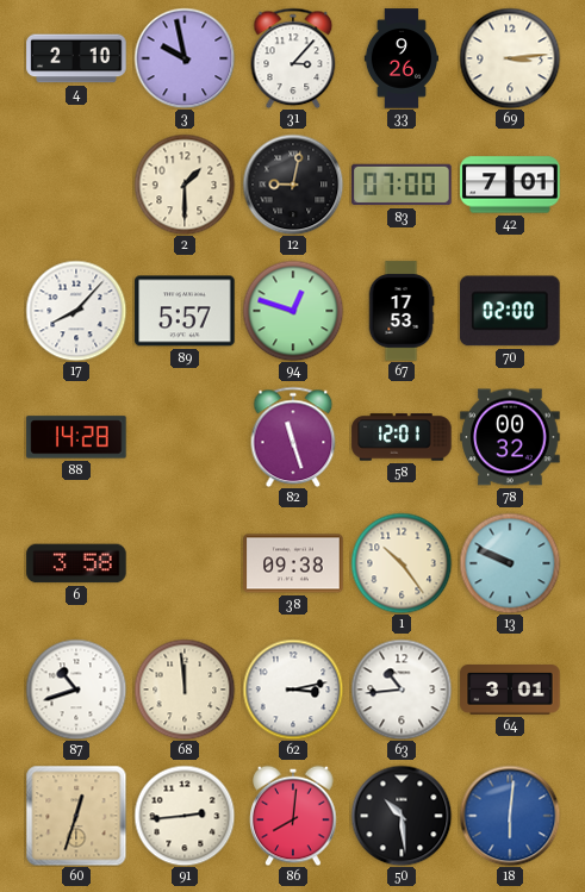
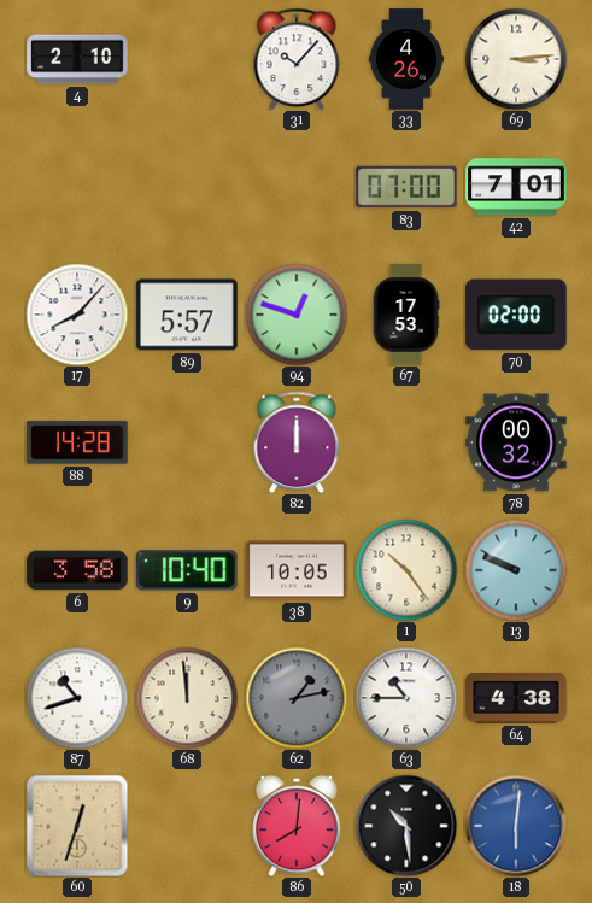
3: 9:58 -> none
31: 3:07 -> 10:07
33: 9:26 -> 4:26
2: 1:30 -> none
12: 9:02 -> none
82: 11:27 -> 12:00
58: 12:01 -> none
9: none -> 10:40
38: 09:38 -> 10:05
62: 3:13 -> 1:13
62 dial: white -> grey
63: 10:44 -> 10:45
64: 3:01 -> 4:38
91: 2:44 -> none
